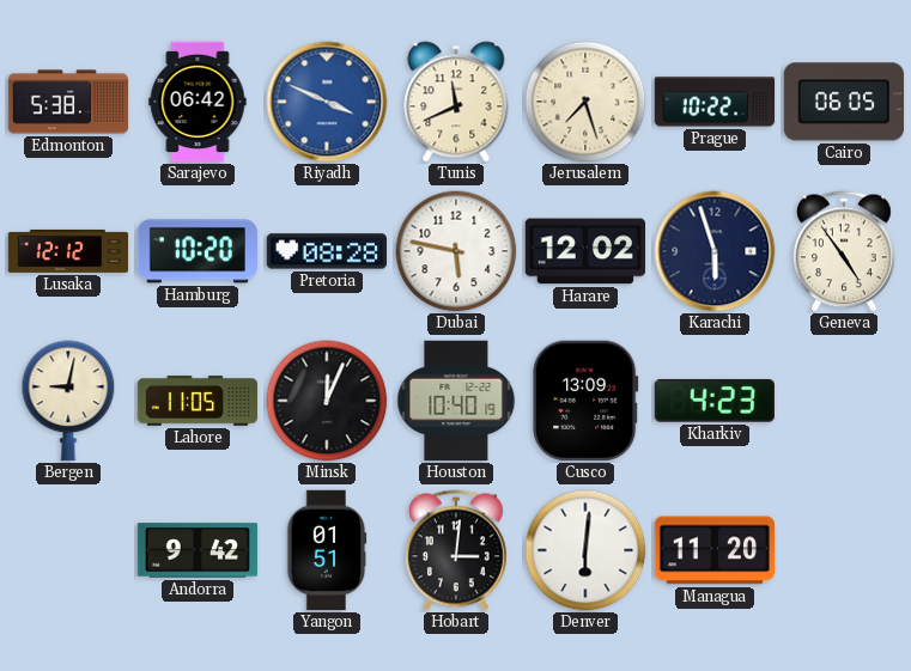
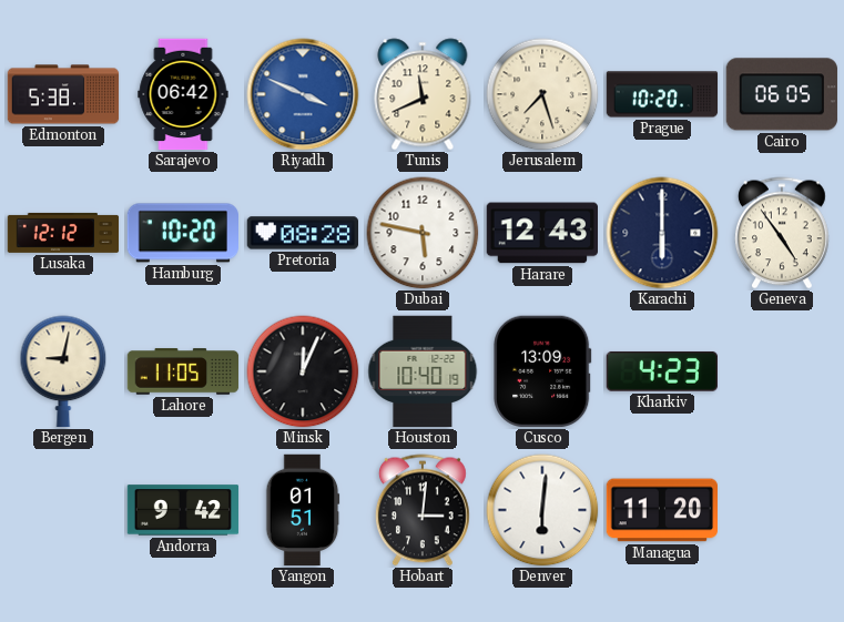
Prague: 10:22 -> 10:20
Harare: 12:02 -> 12:43
Karachi: 5:57 -> 6:00
